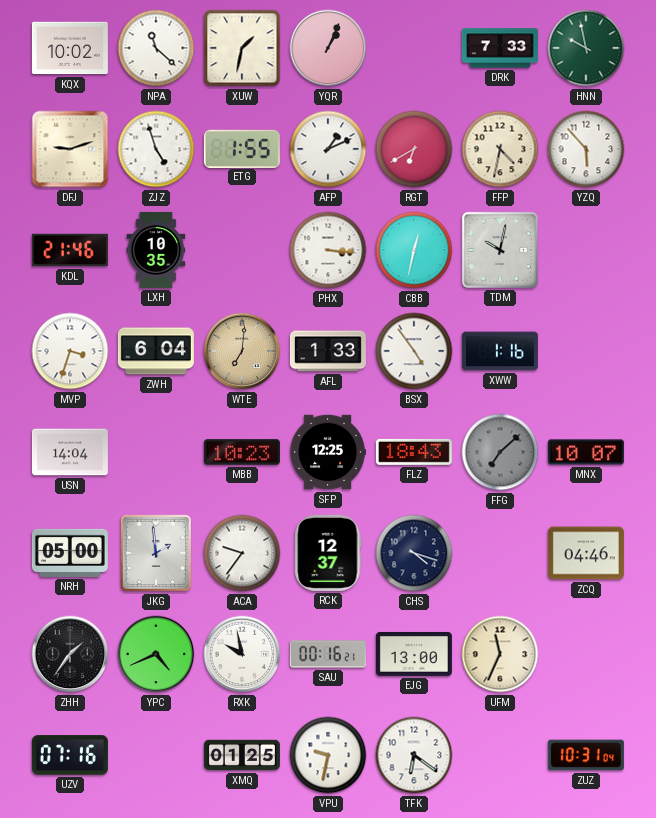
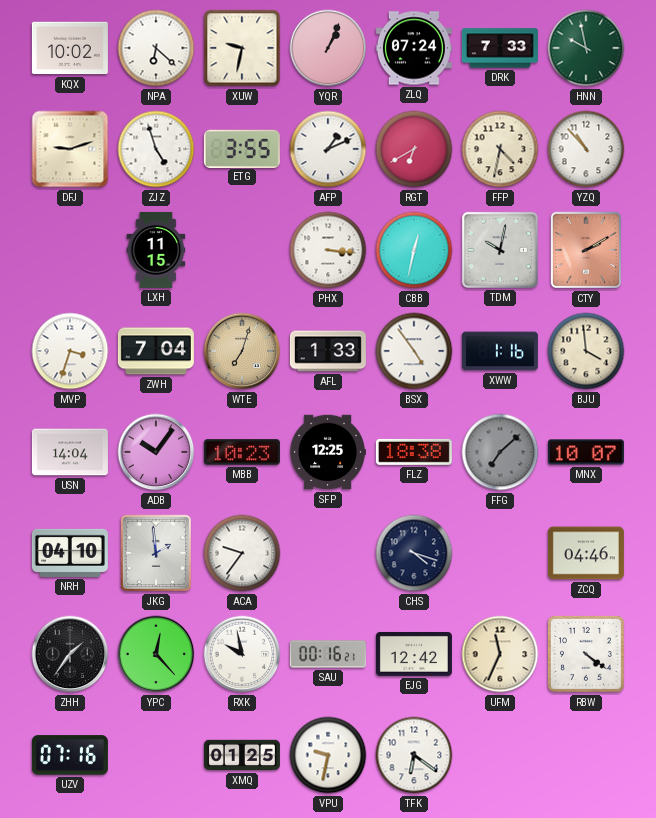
NPA: 11:22 -> 6:22
XUW: 1:32 -> 9:32
ZLQ: none -> 07:24
ETG: 1:55 -> 3:55
YZQ: 5:53 -> 10:53
KDL: 21:46 -> none
LXH: 10:35 -> 11:15
CTY: none -> 2:10
ZWH: 6:04 -> 7:04
WTE: 7:01 -> 7:03
BJU: none -> 3:59
ADB: none -> 10:06
FLZ: 18:43 -> 18:38
NRH: 05:00 -> 04:10
RCK: 12:37 -> none
YPC: 4:41 -> 12:23
EJG: 13:00 -> 12:42
RBW: none -> 4:21
ZUZ: 10:31 -> none
